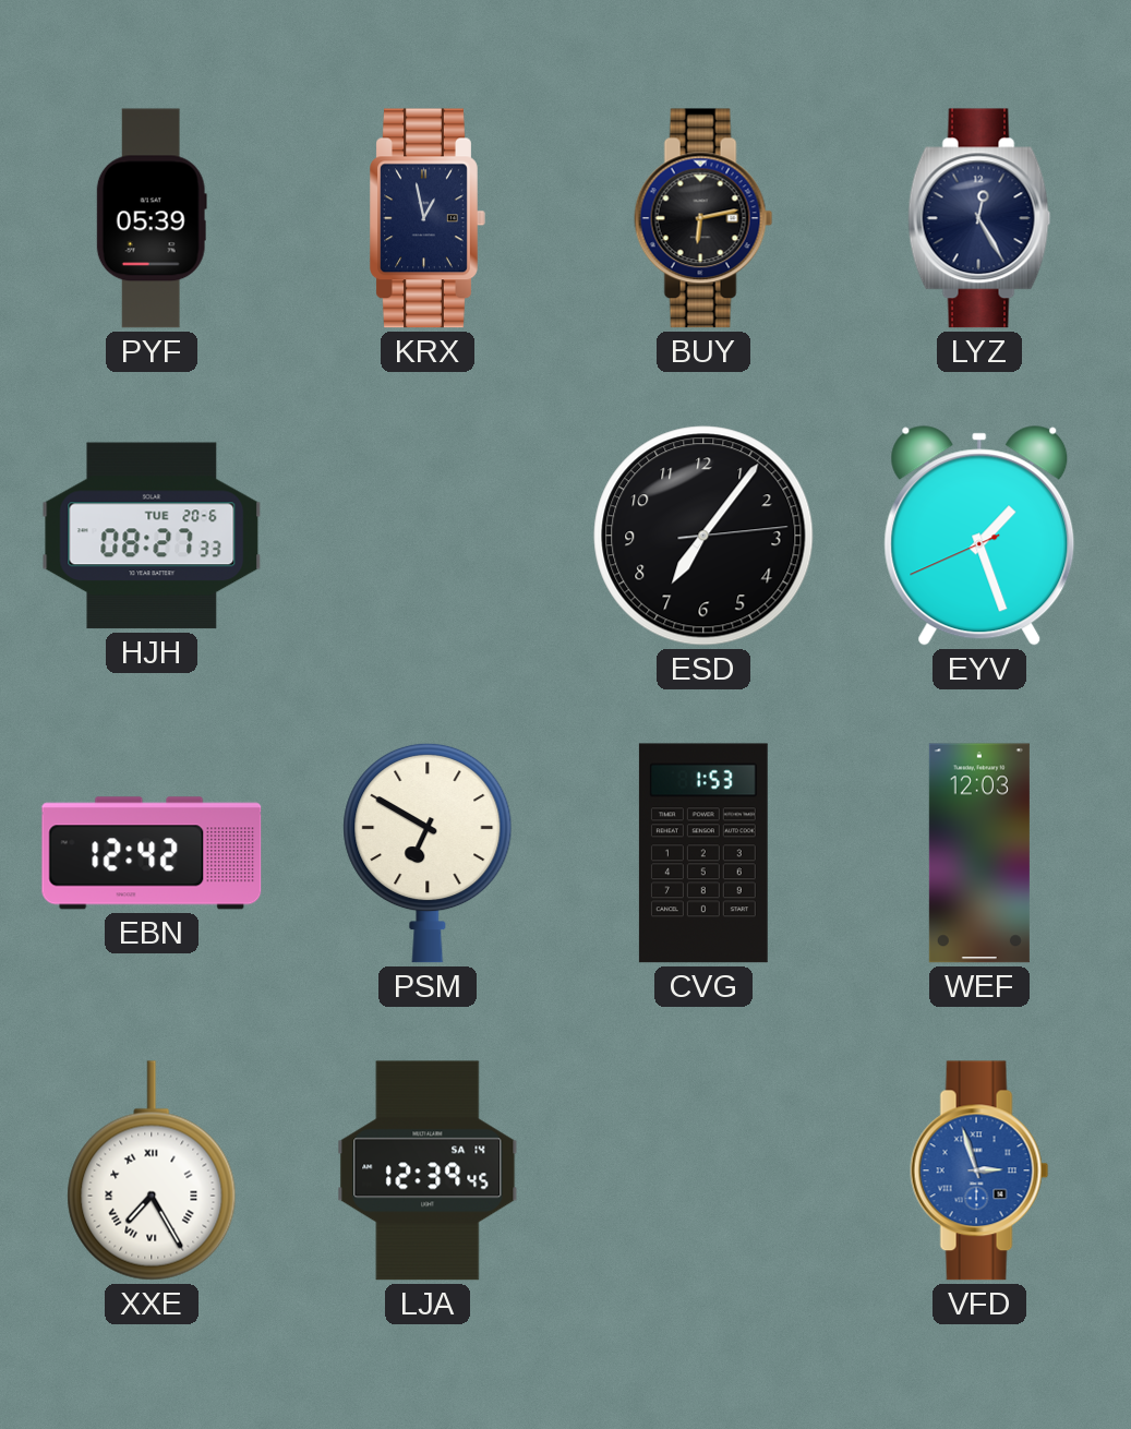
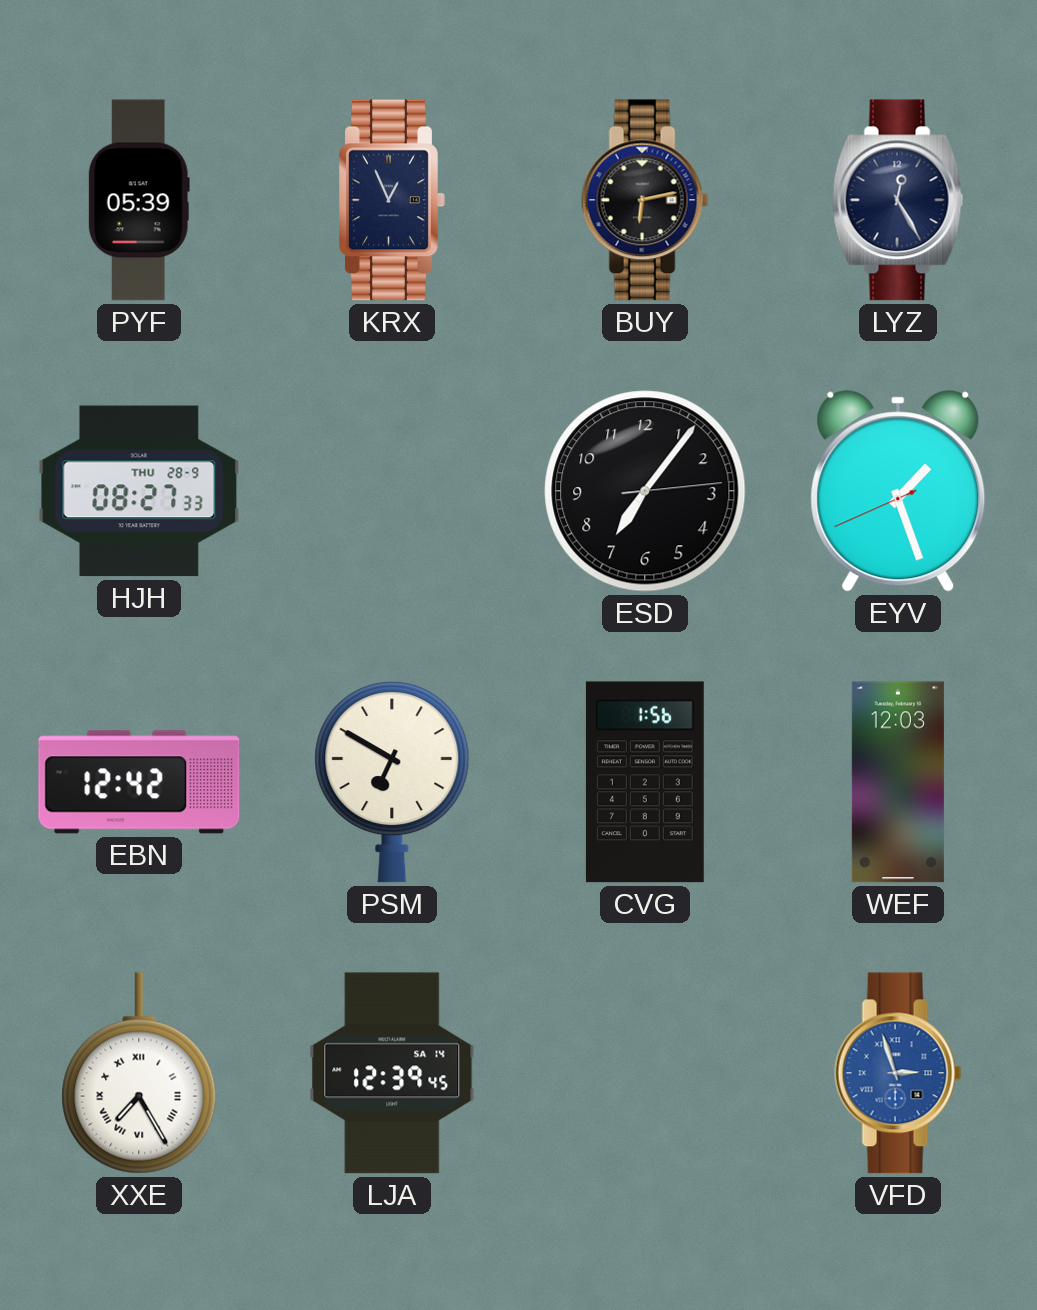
KRX: 12:58 -> 12:56
HJH date: TUE 20-6 -> THU 28-9
CVG: 1:53 -> 1:56
